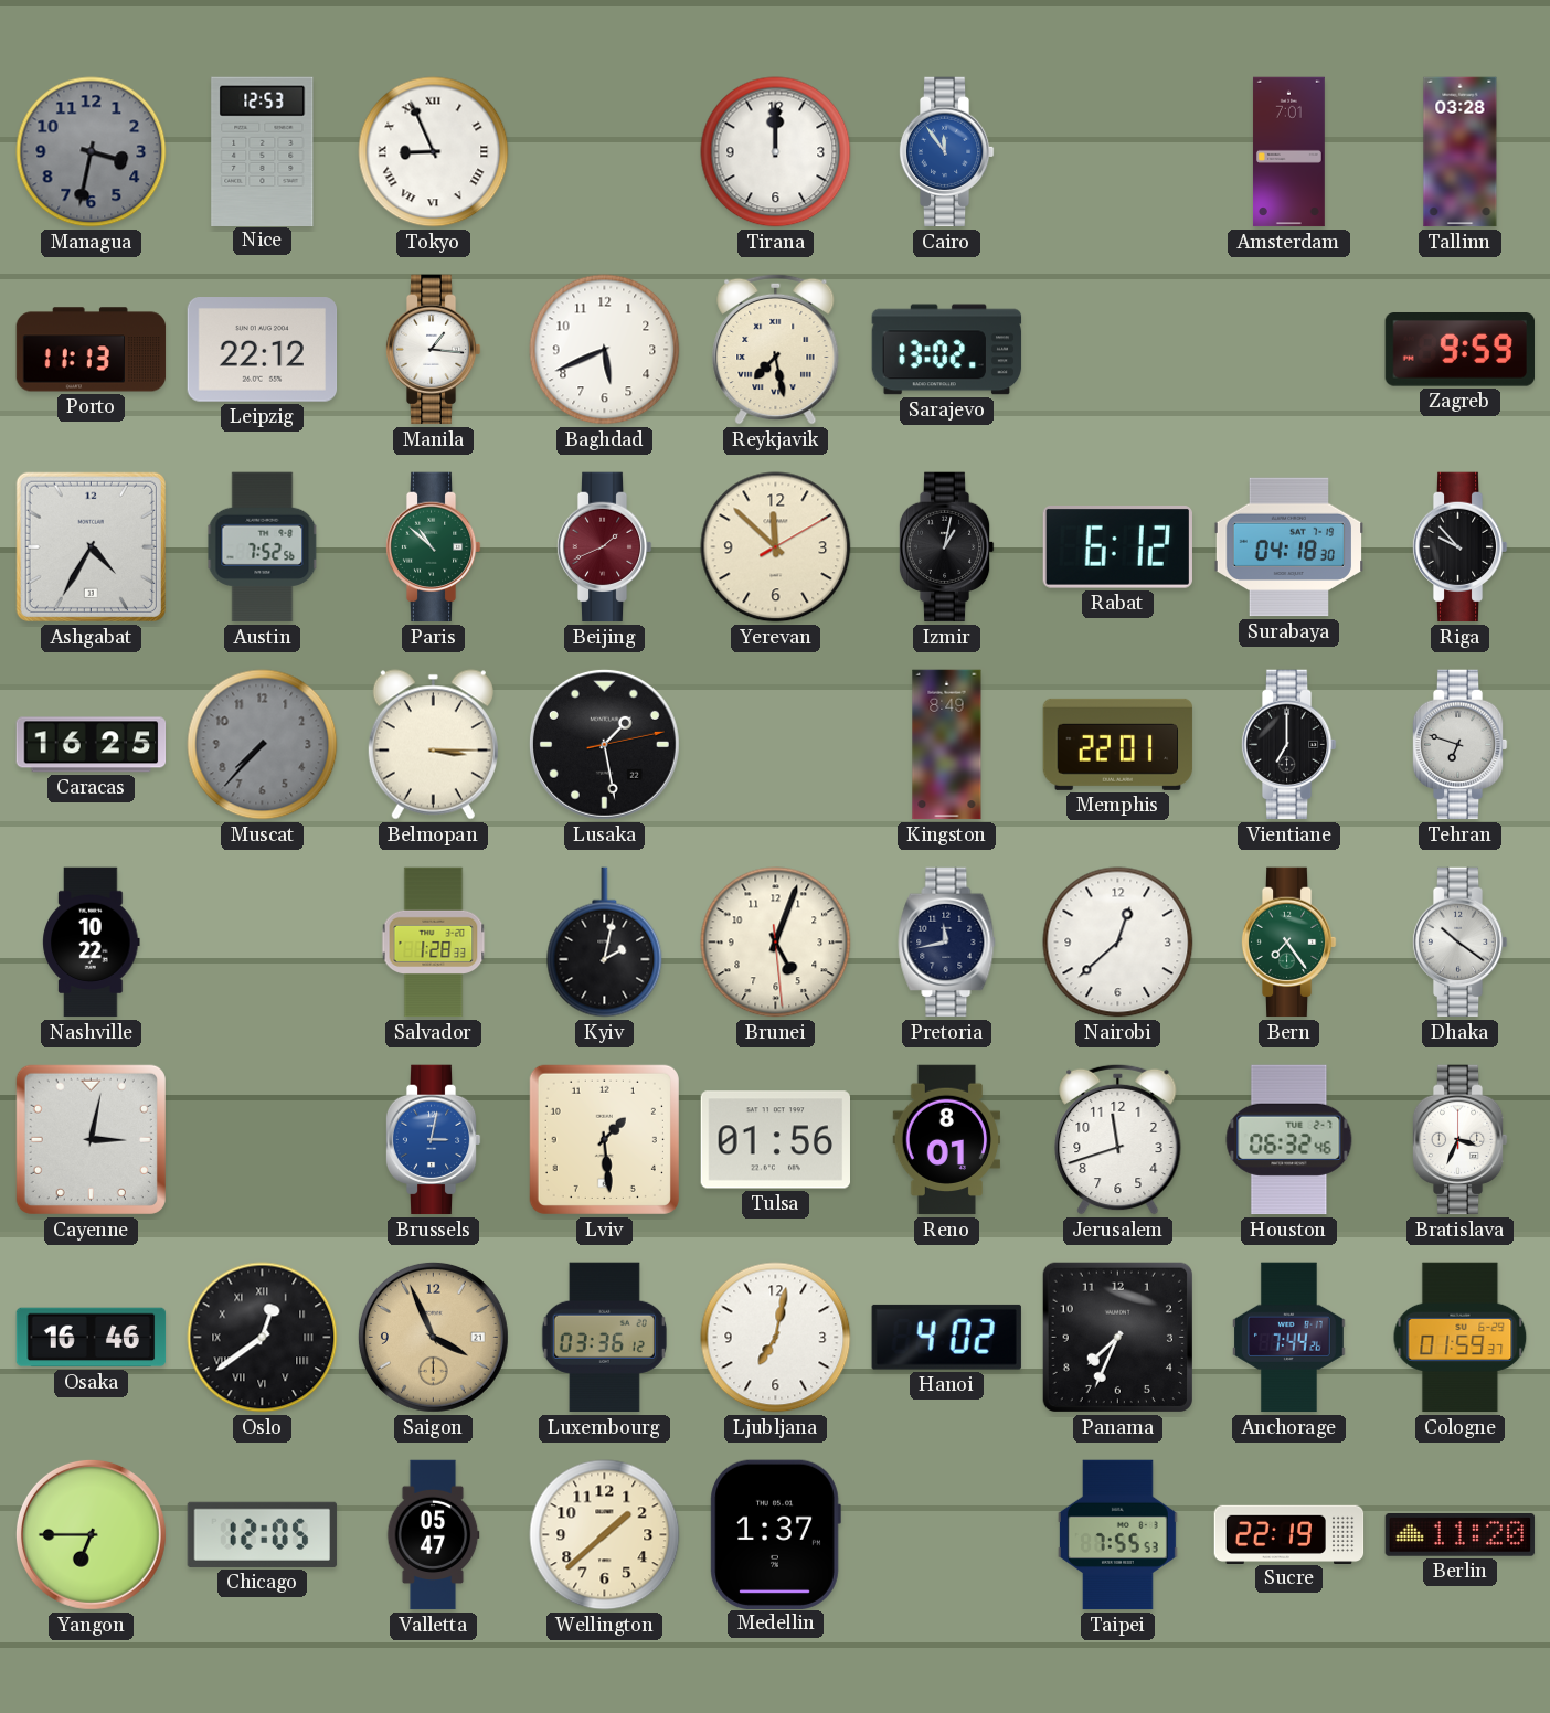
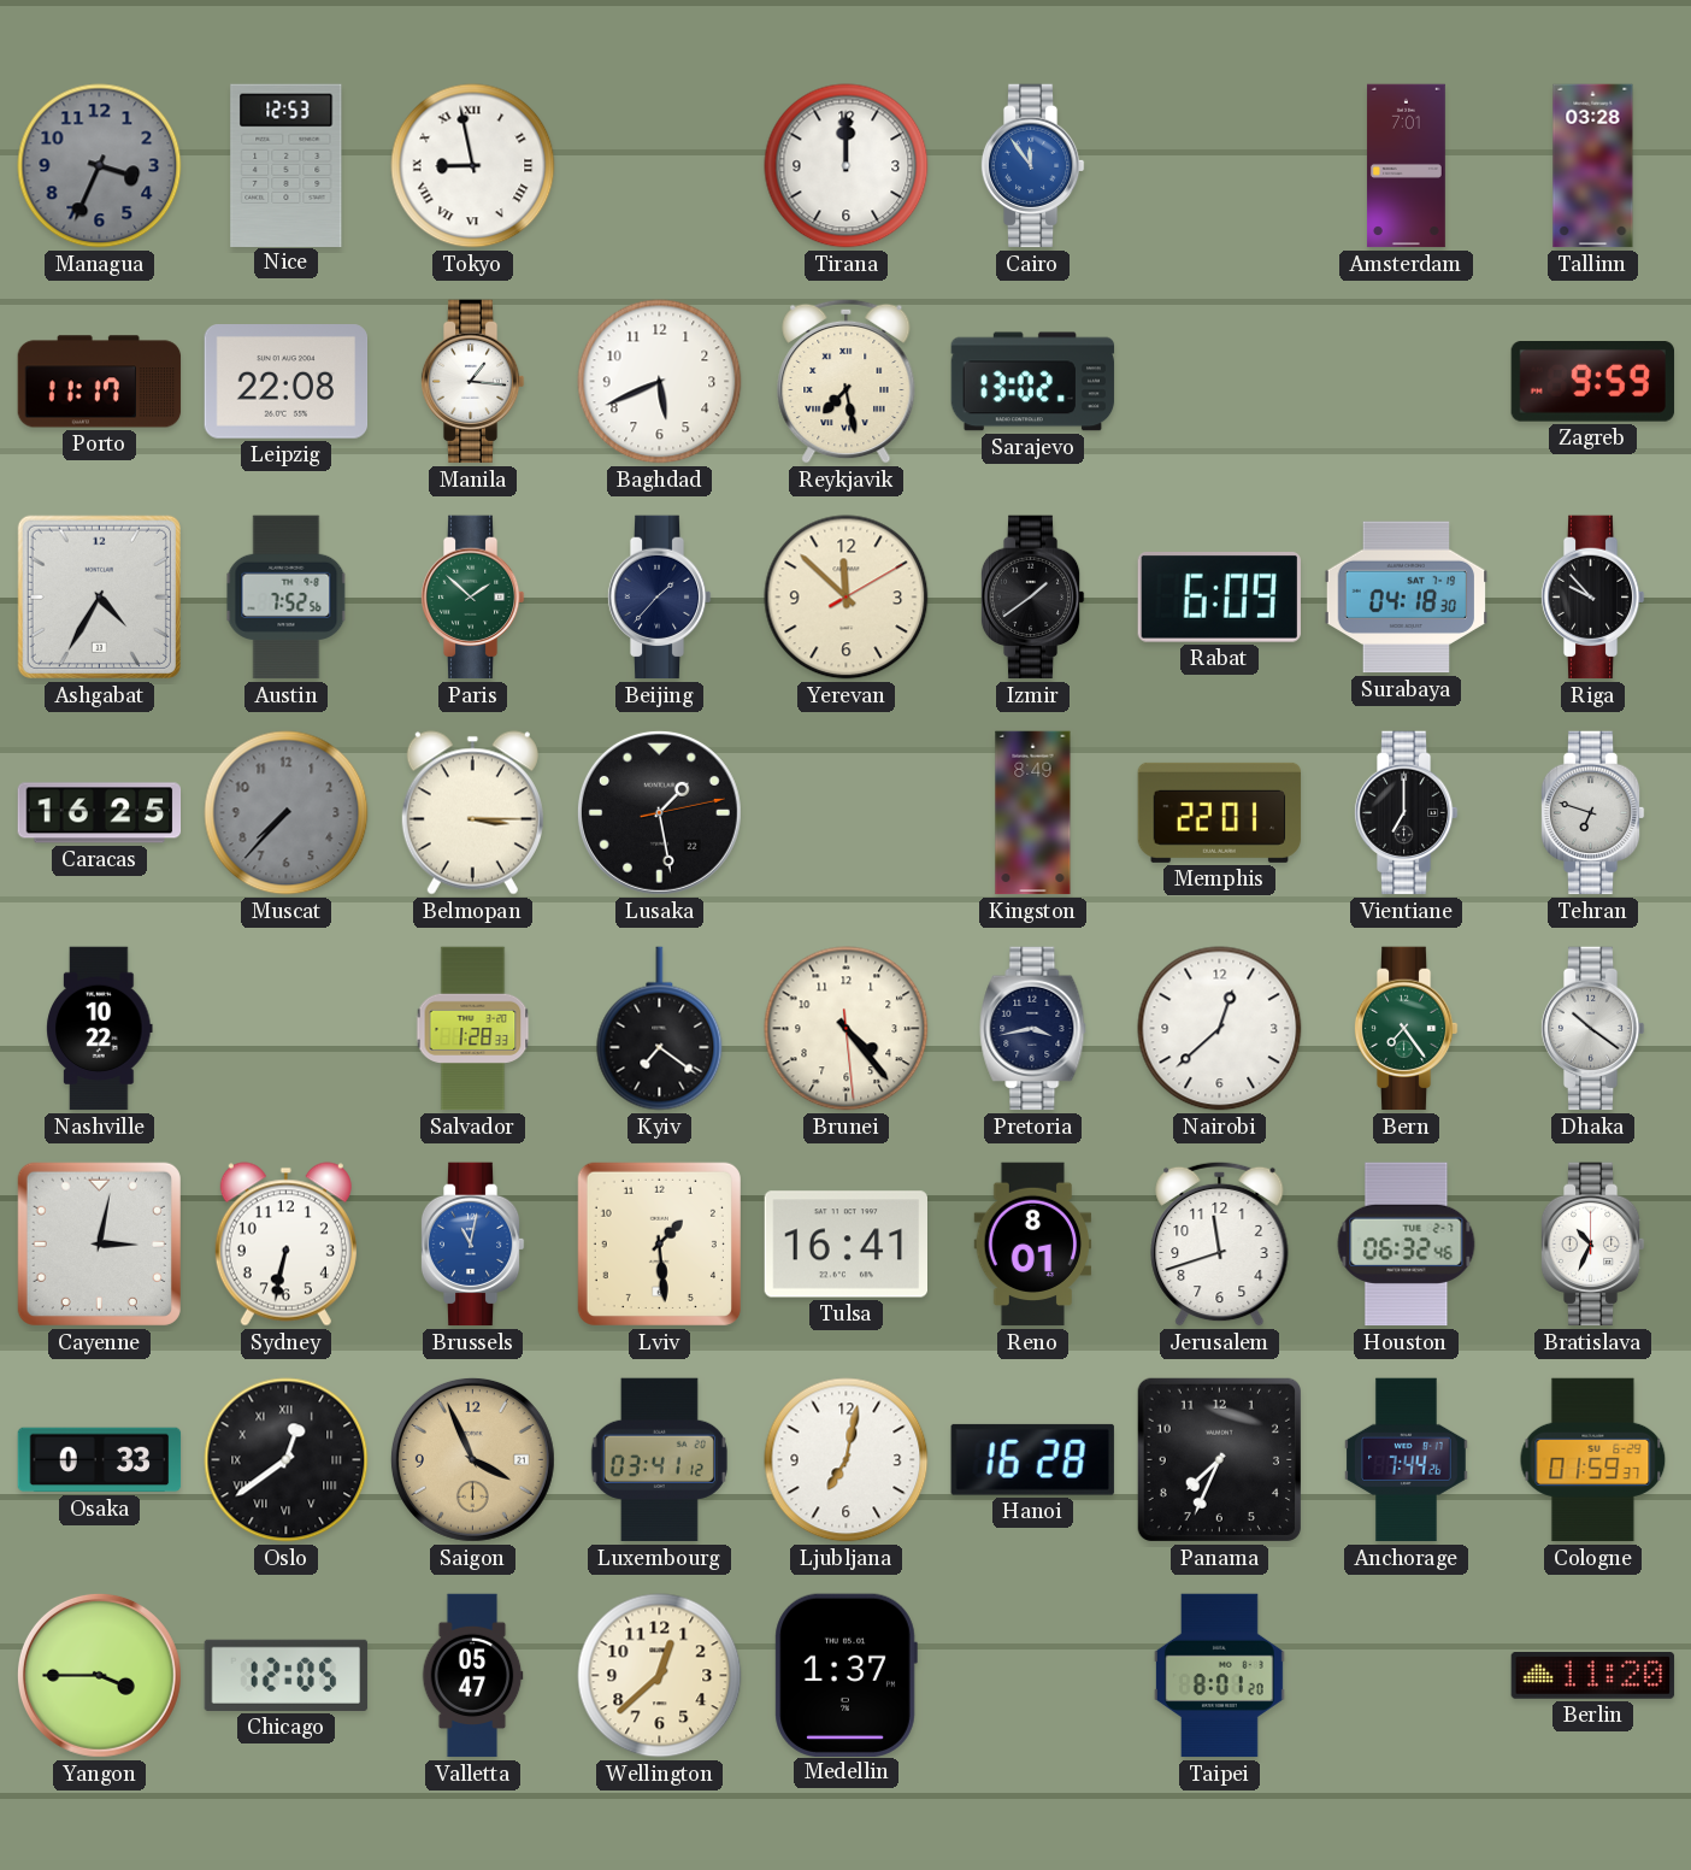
Managua: 3:32 -> 3:34
Tokyo: 8:56 -> 8:58
Porto: 11:13 -> 11:17
Leipzig: 22:12 -> 22:08
Paris: 10:52 -> 1:52
Beijing: 1:41 -> 1:37
Beijing dial: burgundy -> navy
Izmir: 1:02 -> 1:39
Rabat: 6:12 -> 6:09
Kyiv: 2:02 -> 7:21
Brunei: 5:03 -> 4:23
Pretoria: 11:43 -> 3:43
Sydney: none -> 6:32
Brussels: 3:02 -> 11:02
Tulsa: 01:56 -> 16:41
Bratislava: 3:34 -> 10:34
Osaka: 16:46 -> 0:33
Luxembourg: 03:36 -> 03:41
Hanoi: 4:02 -> 16:28
Yangon: 6:45 -> 3:45
Wellington: 1:38 -> 12:38
Taipei: 7:55 -> 8:01
Sucre: 22:19 -> none
